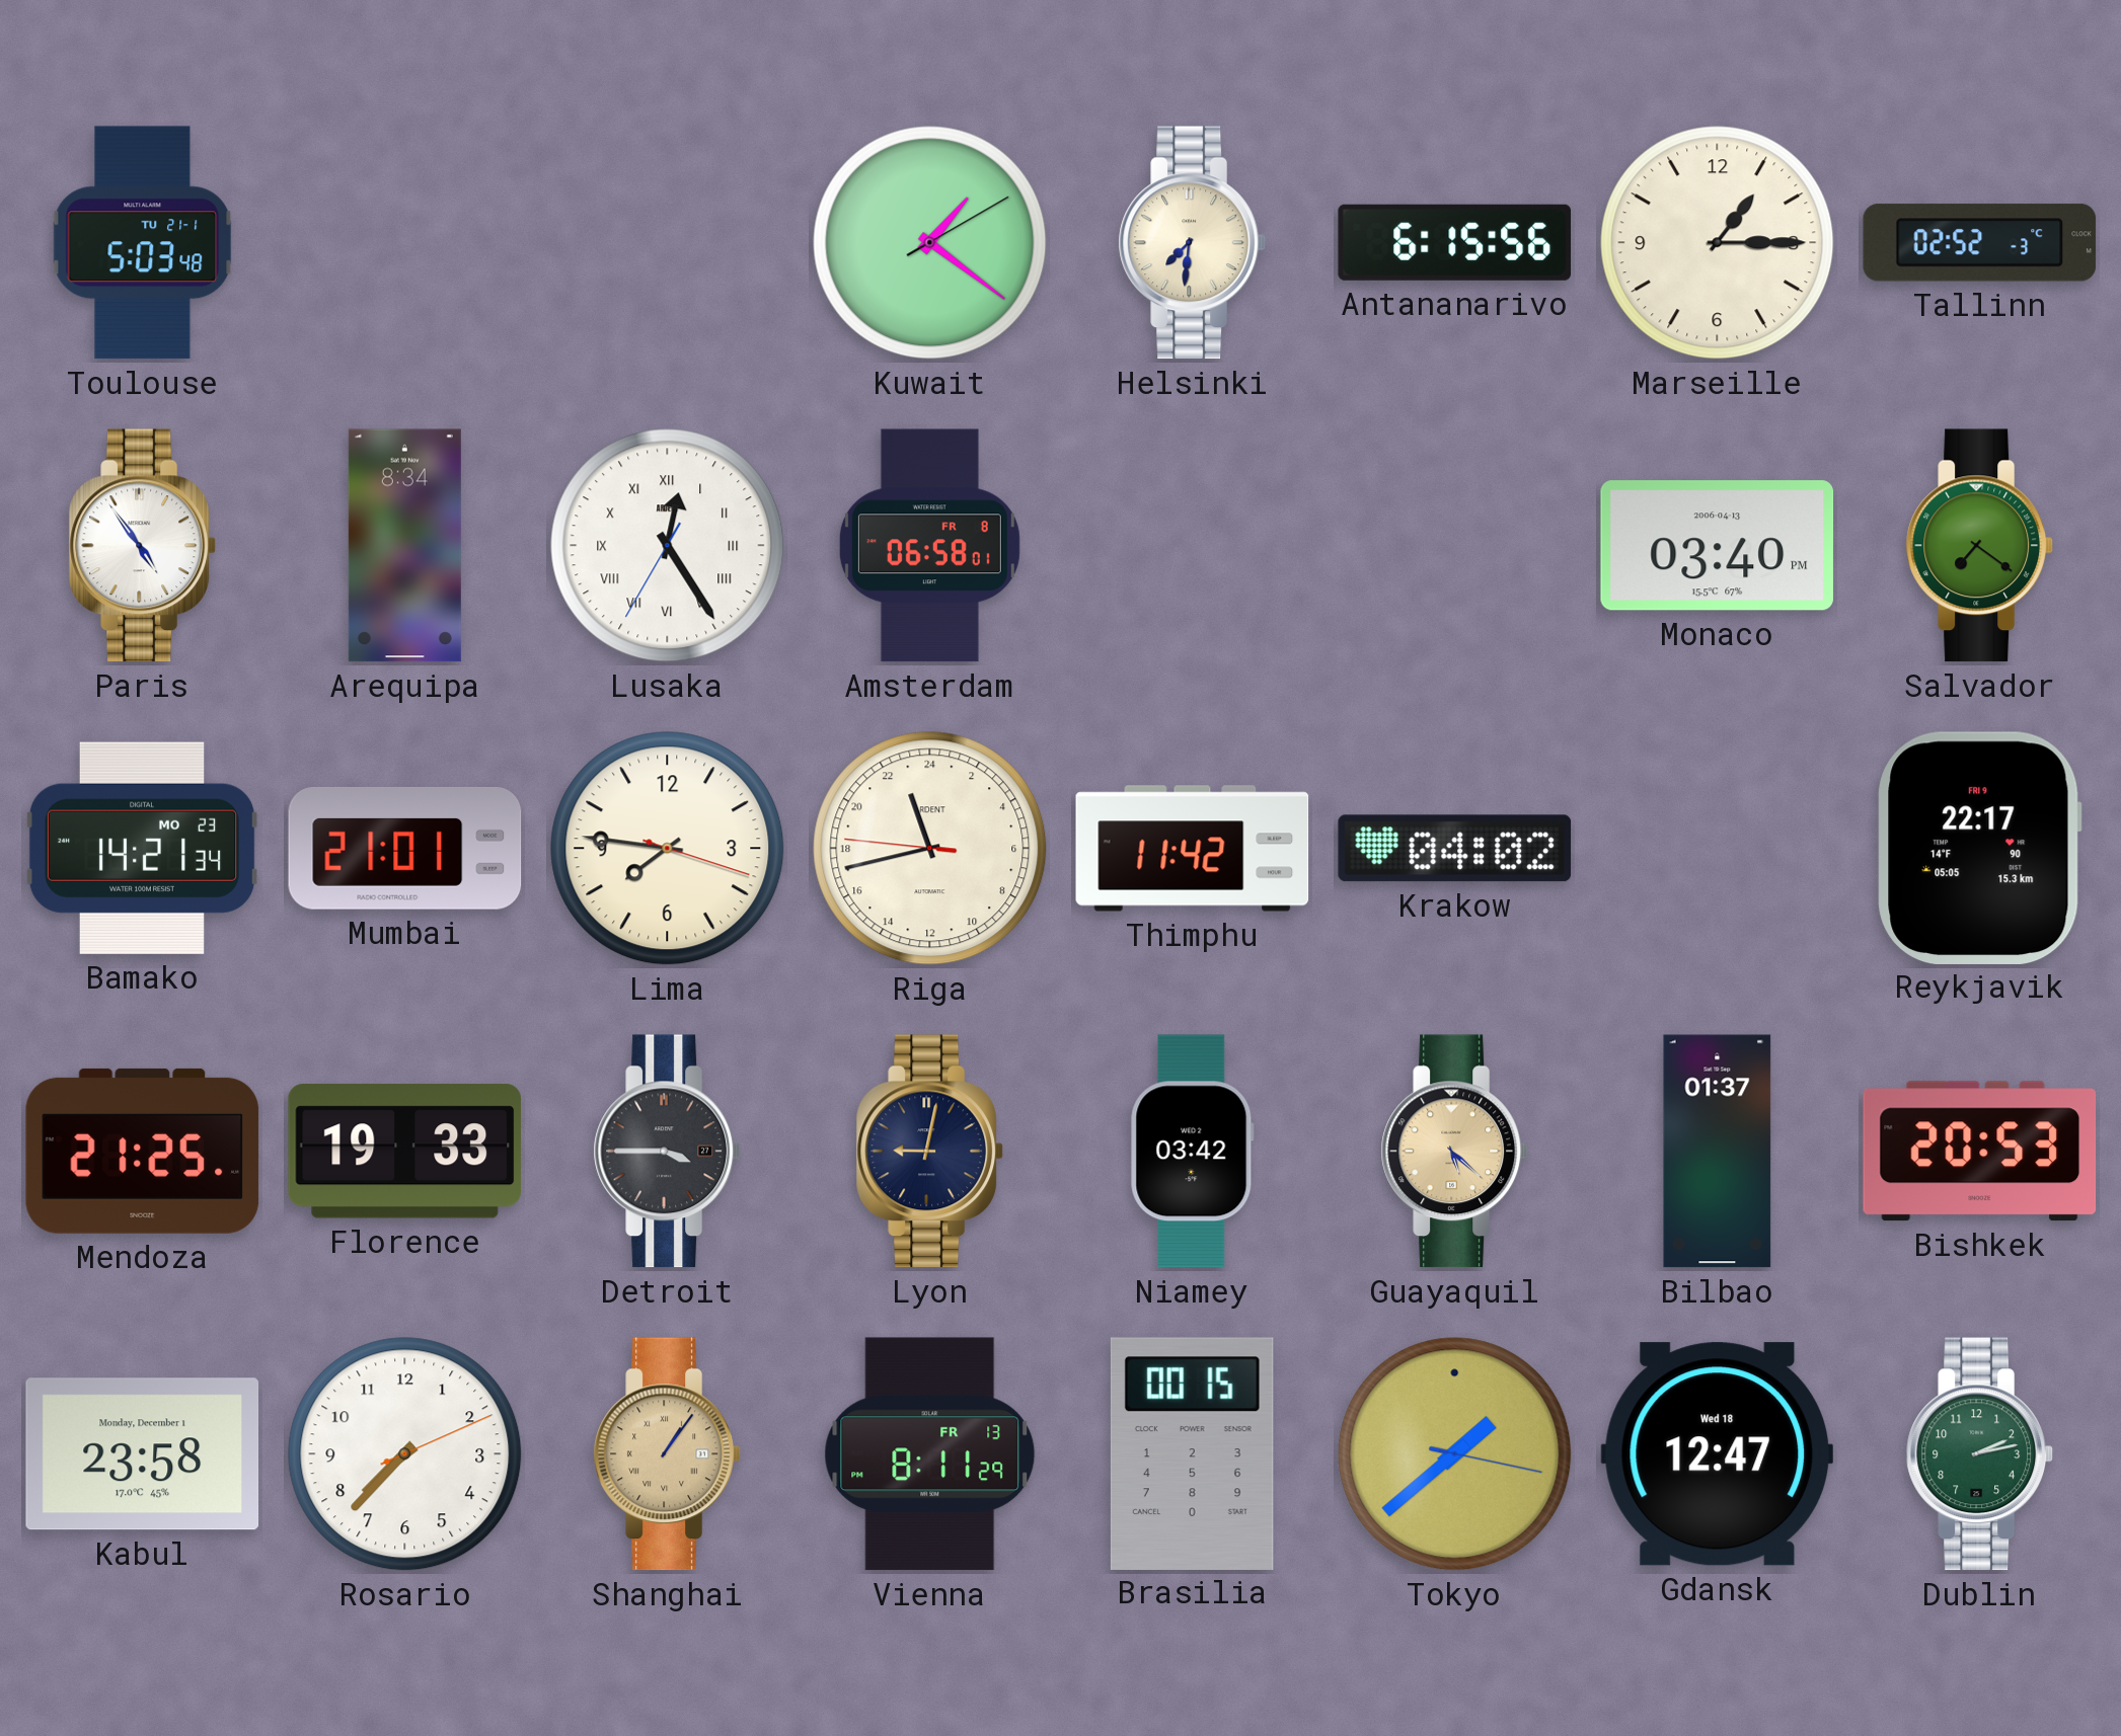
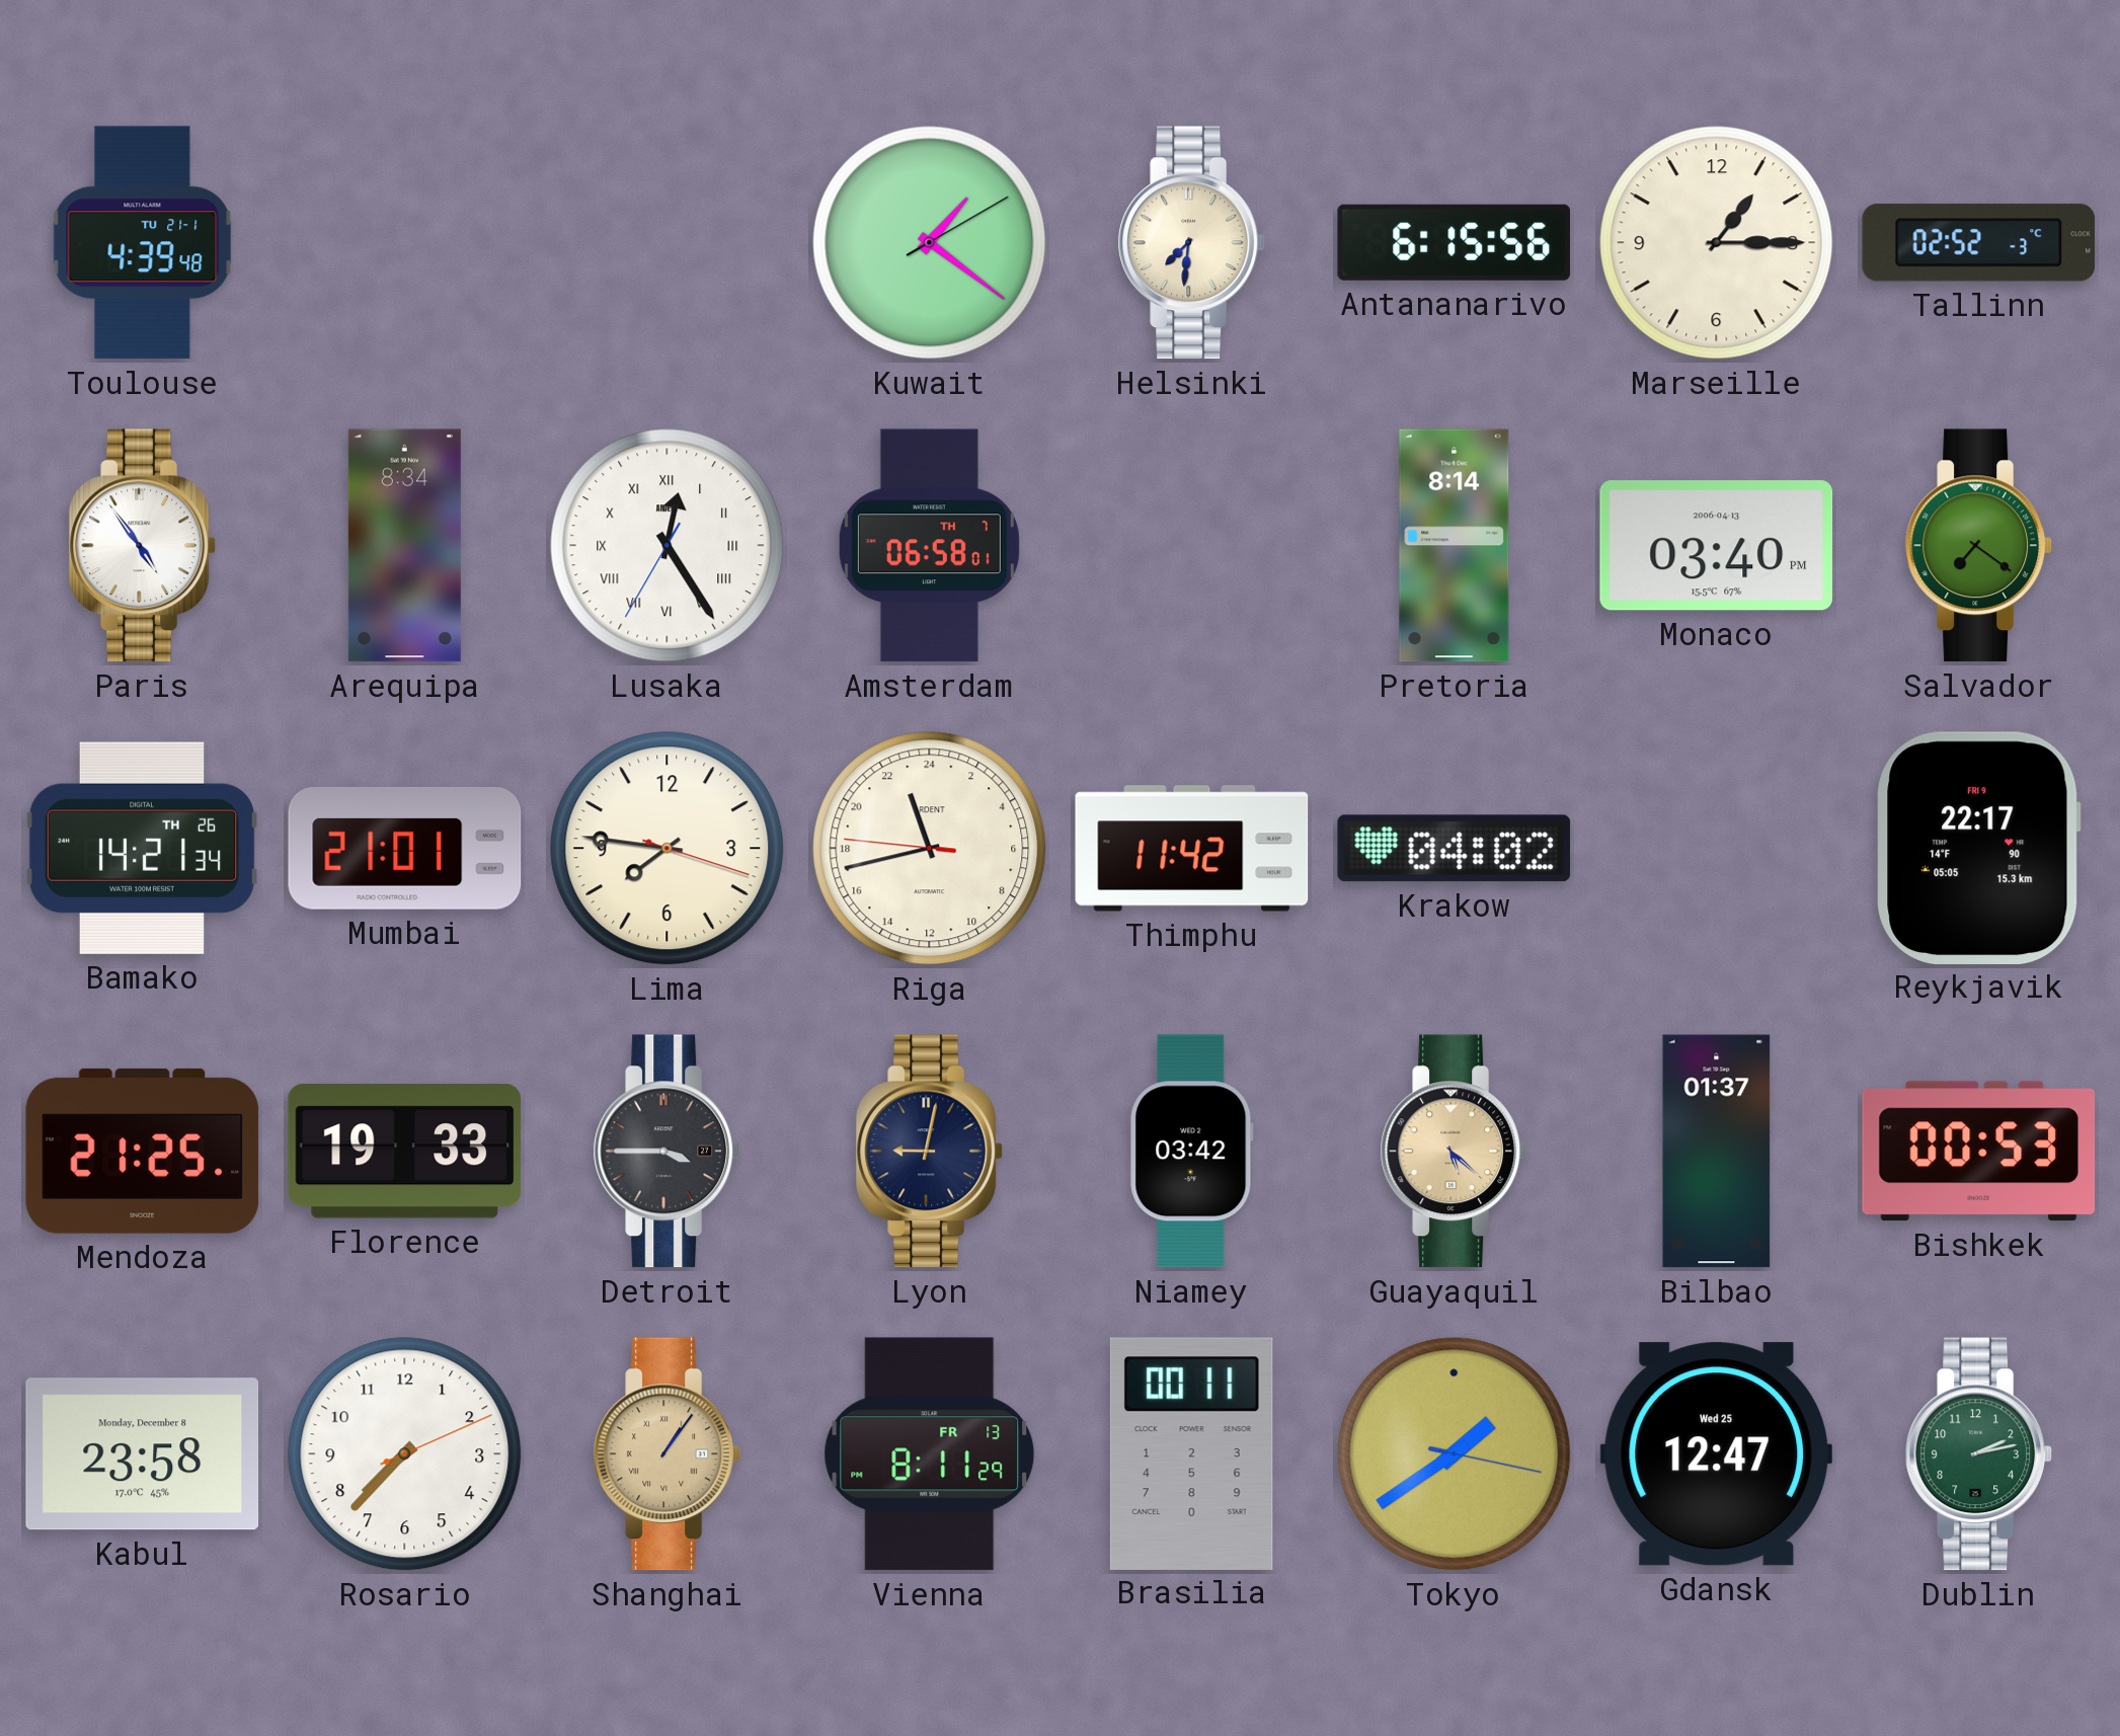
Toulouse: 5:03 -> 4:39
Amsterdam date: FR 8 -> TH 7
Pretoria: none -> 8:14
Bamako date: MO 23 -> TH 26
Bishkek: 20:53 -> 00:53
Kabul date: Monday, December 1 -> Monday, December 8
Brasilia: 00:15 -> 00:11
Tokyo: 1:38 -> 1:39
Gdansk date: Wed 18 -> Wed 25
